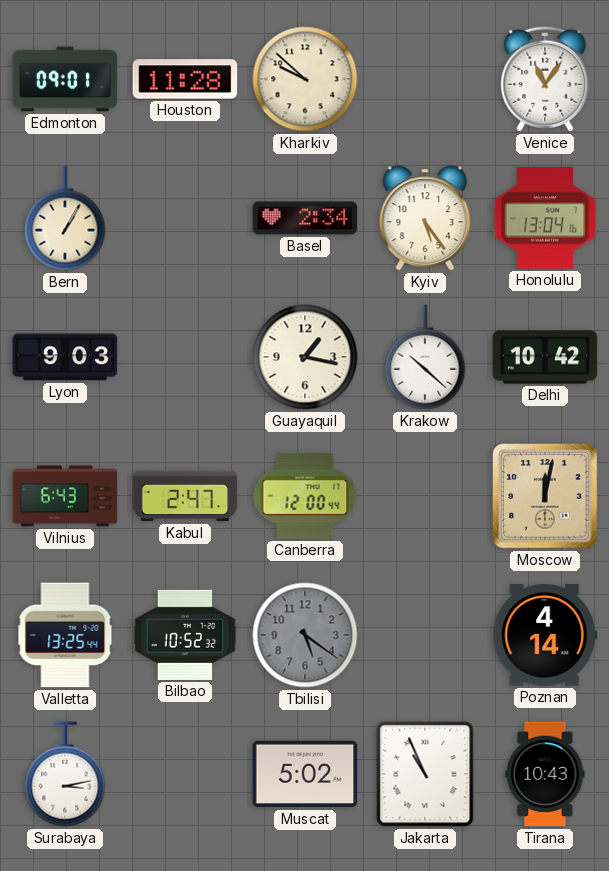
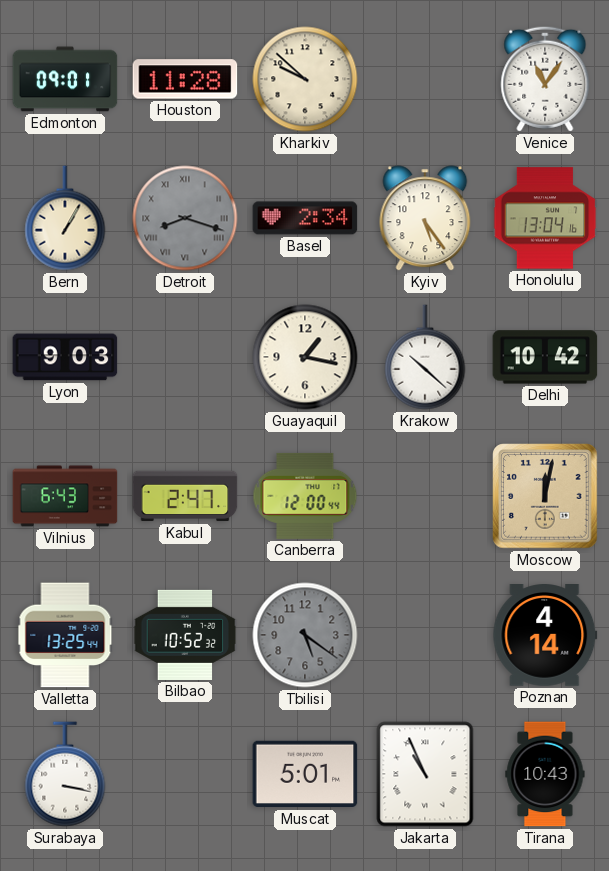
Detroit: none -> 8:18
Surabaya: 3:13 -> 3:17
Muscat: 5:02 -> 5:01
